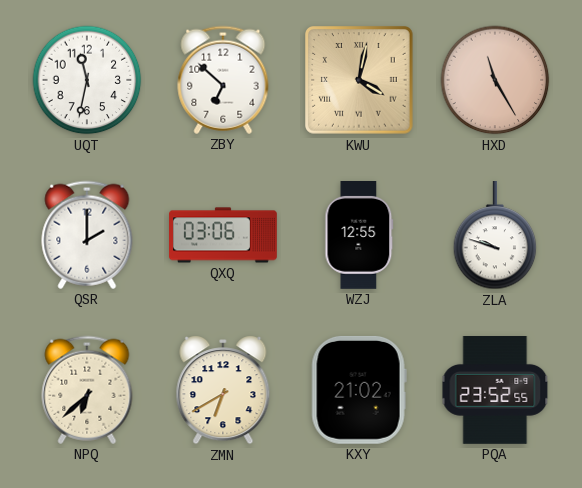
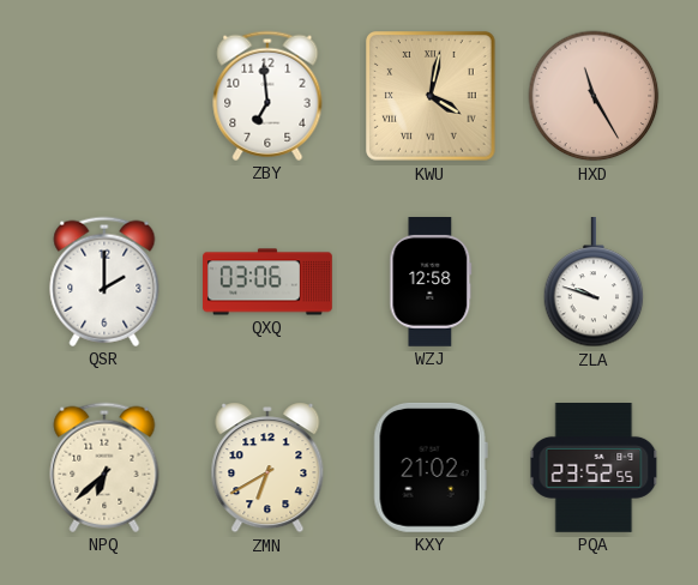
UQT: 11:32 -> none
ZBY: 6:52 -> 6:59
WZJ: 12:55 -> 12:58
